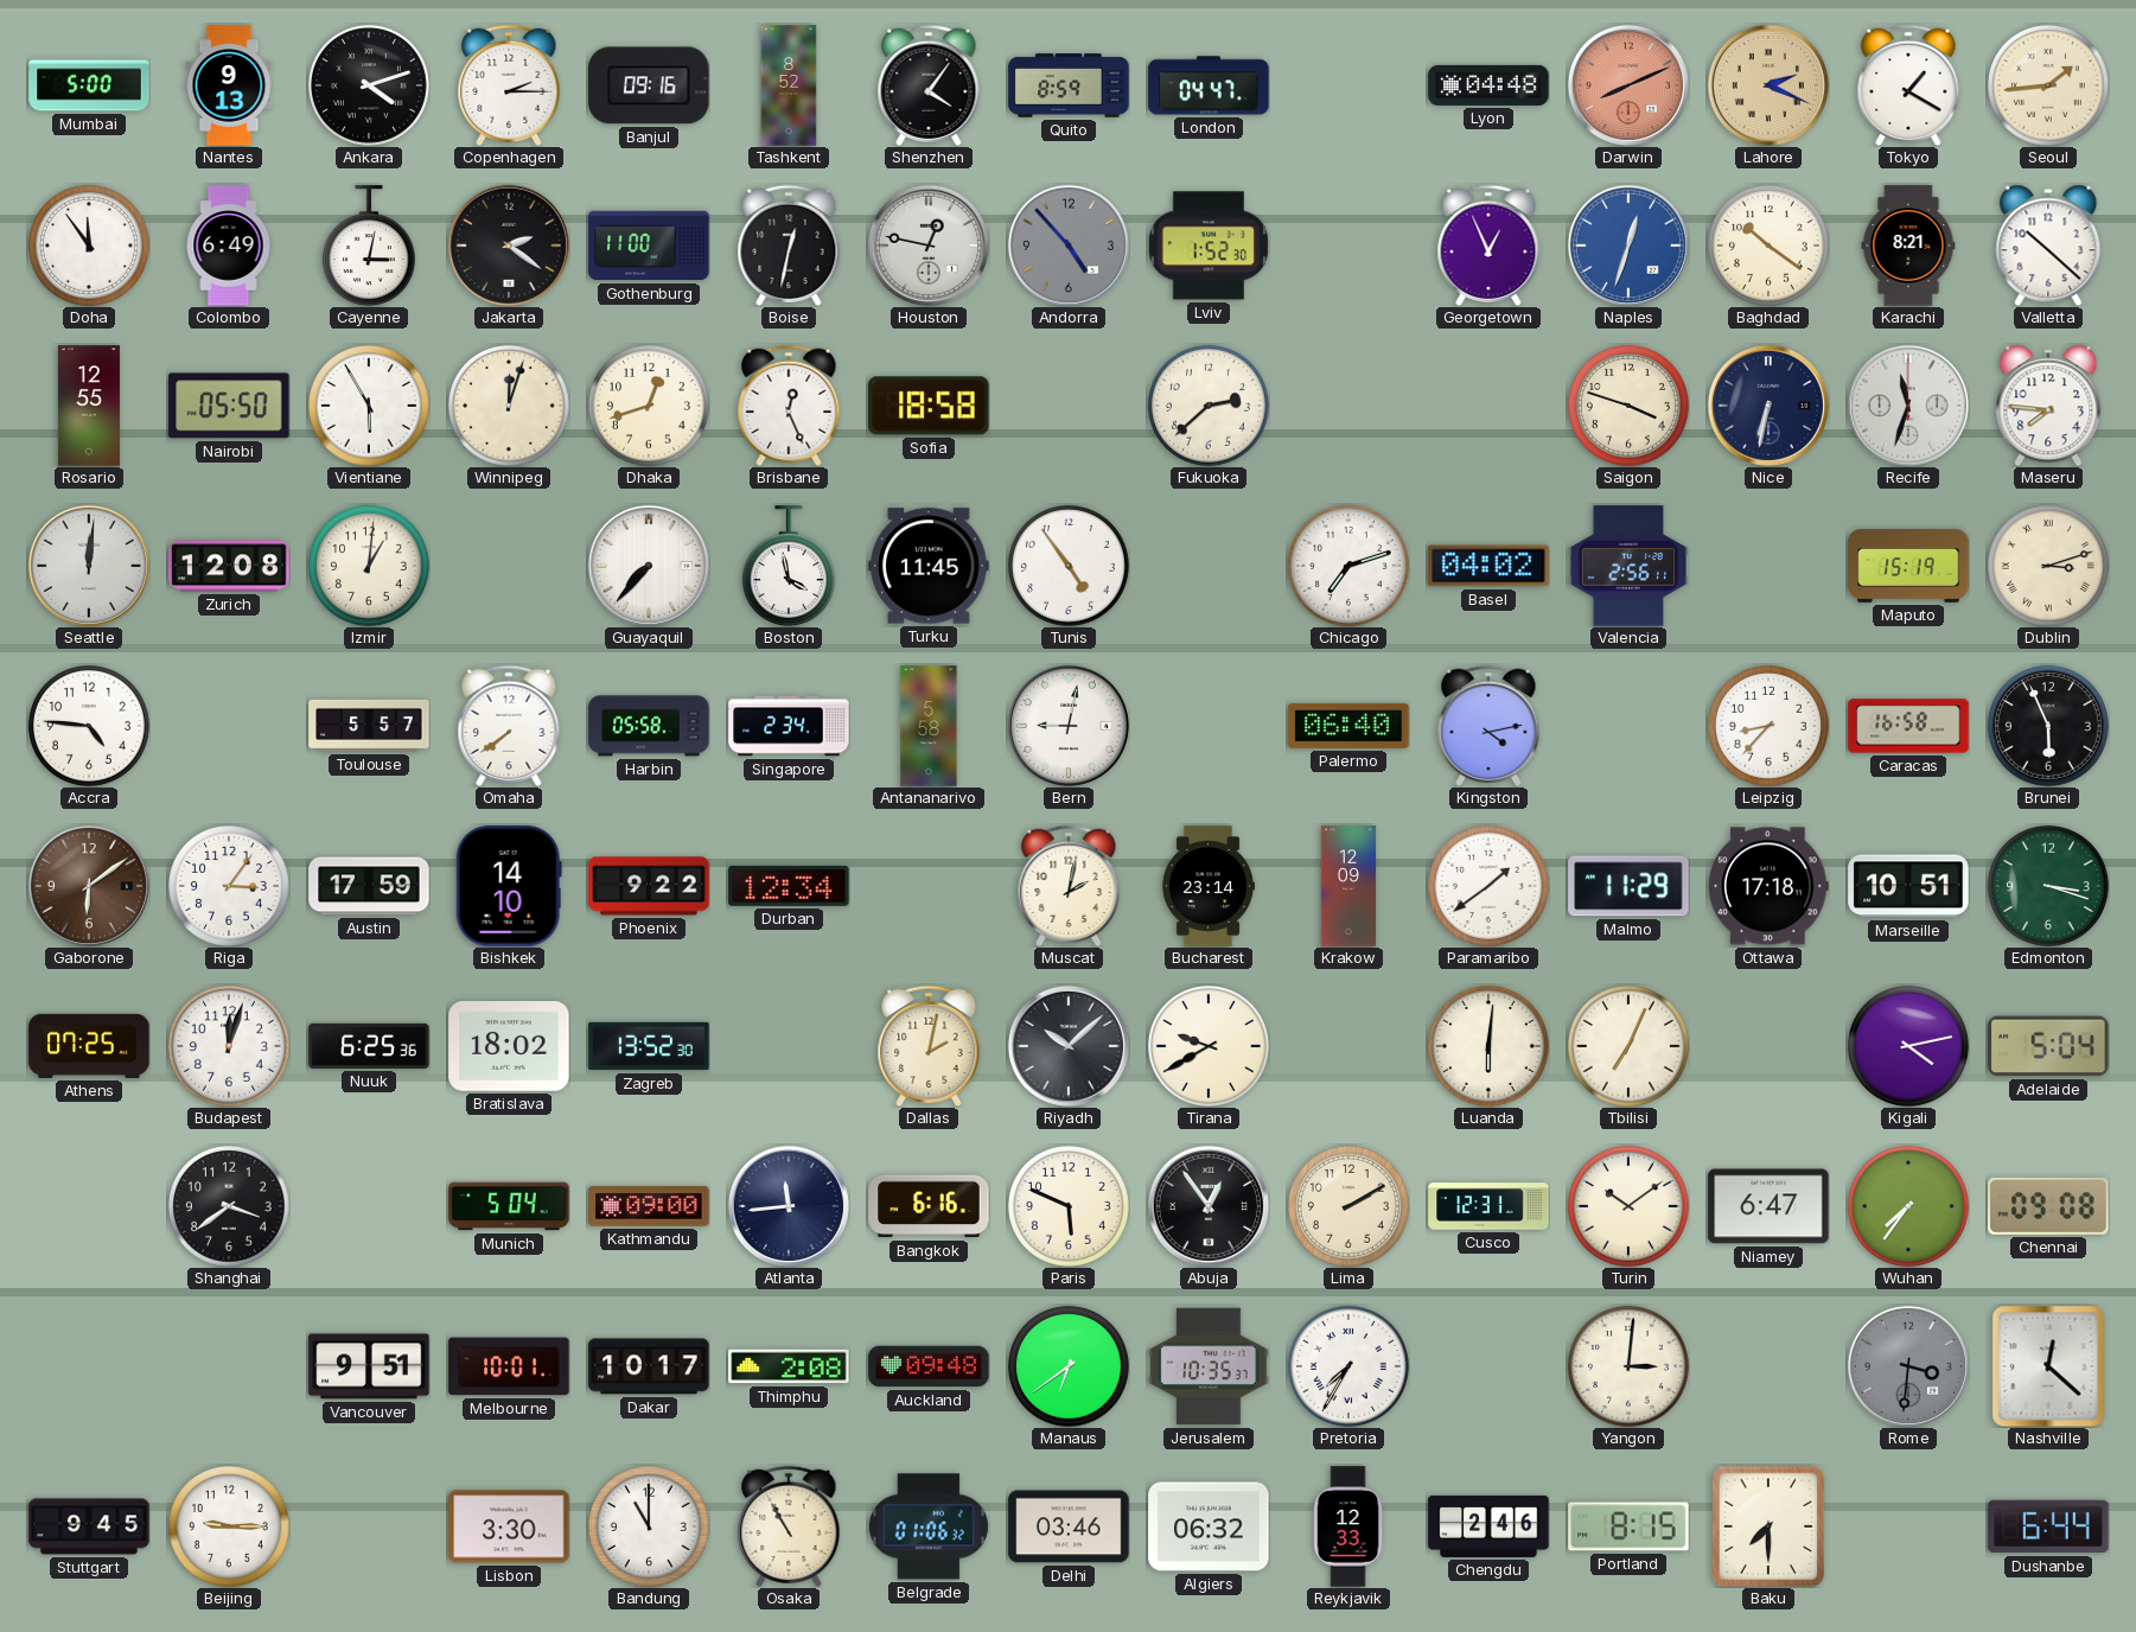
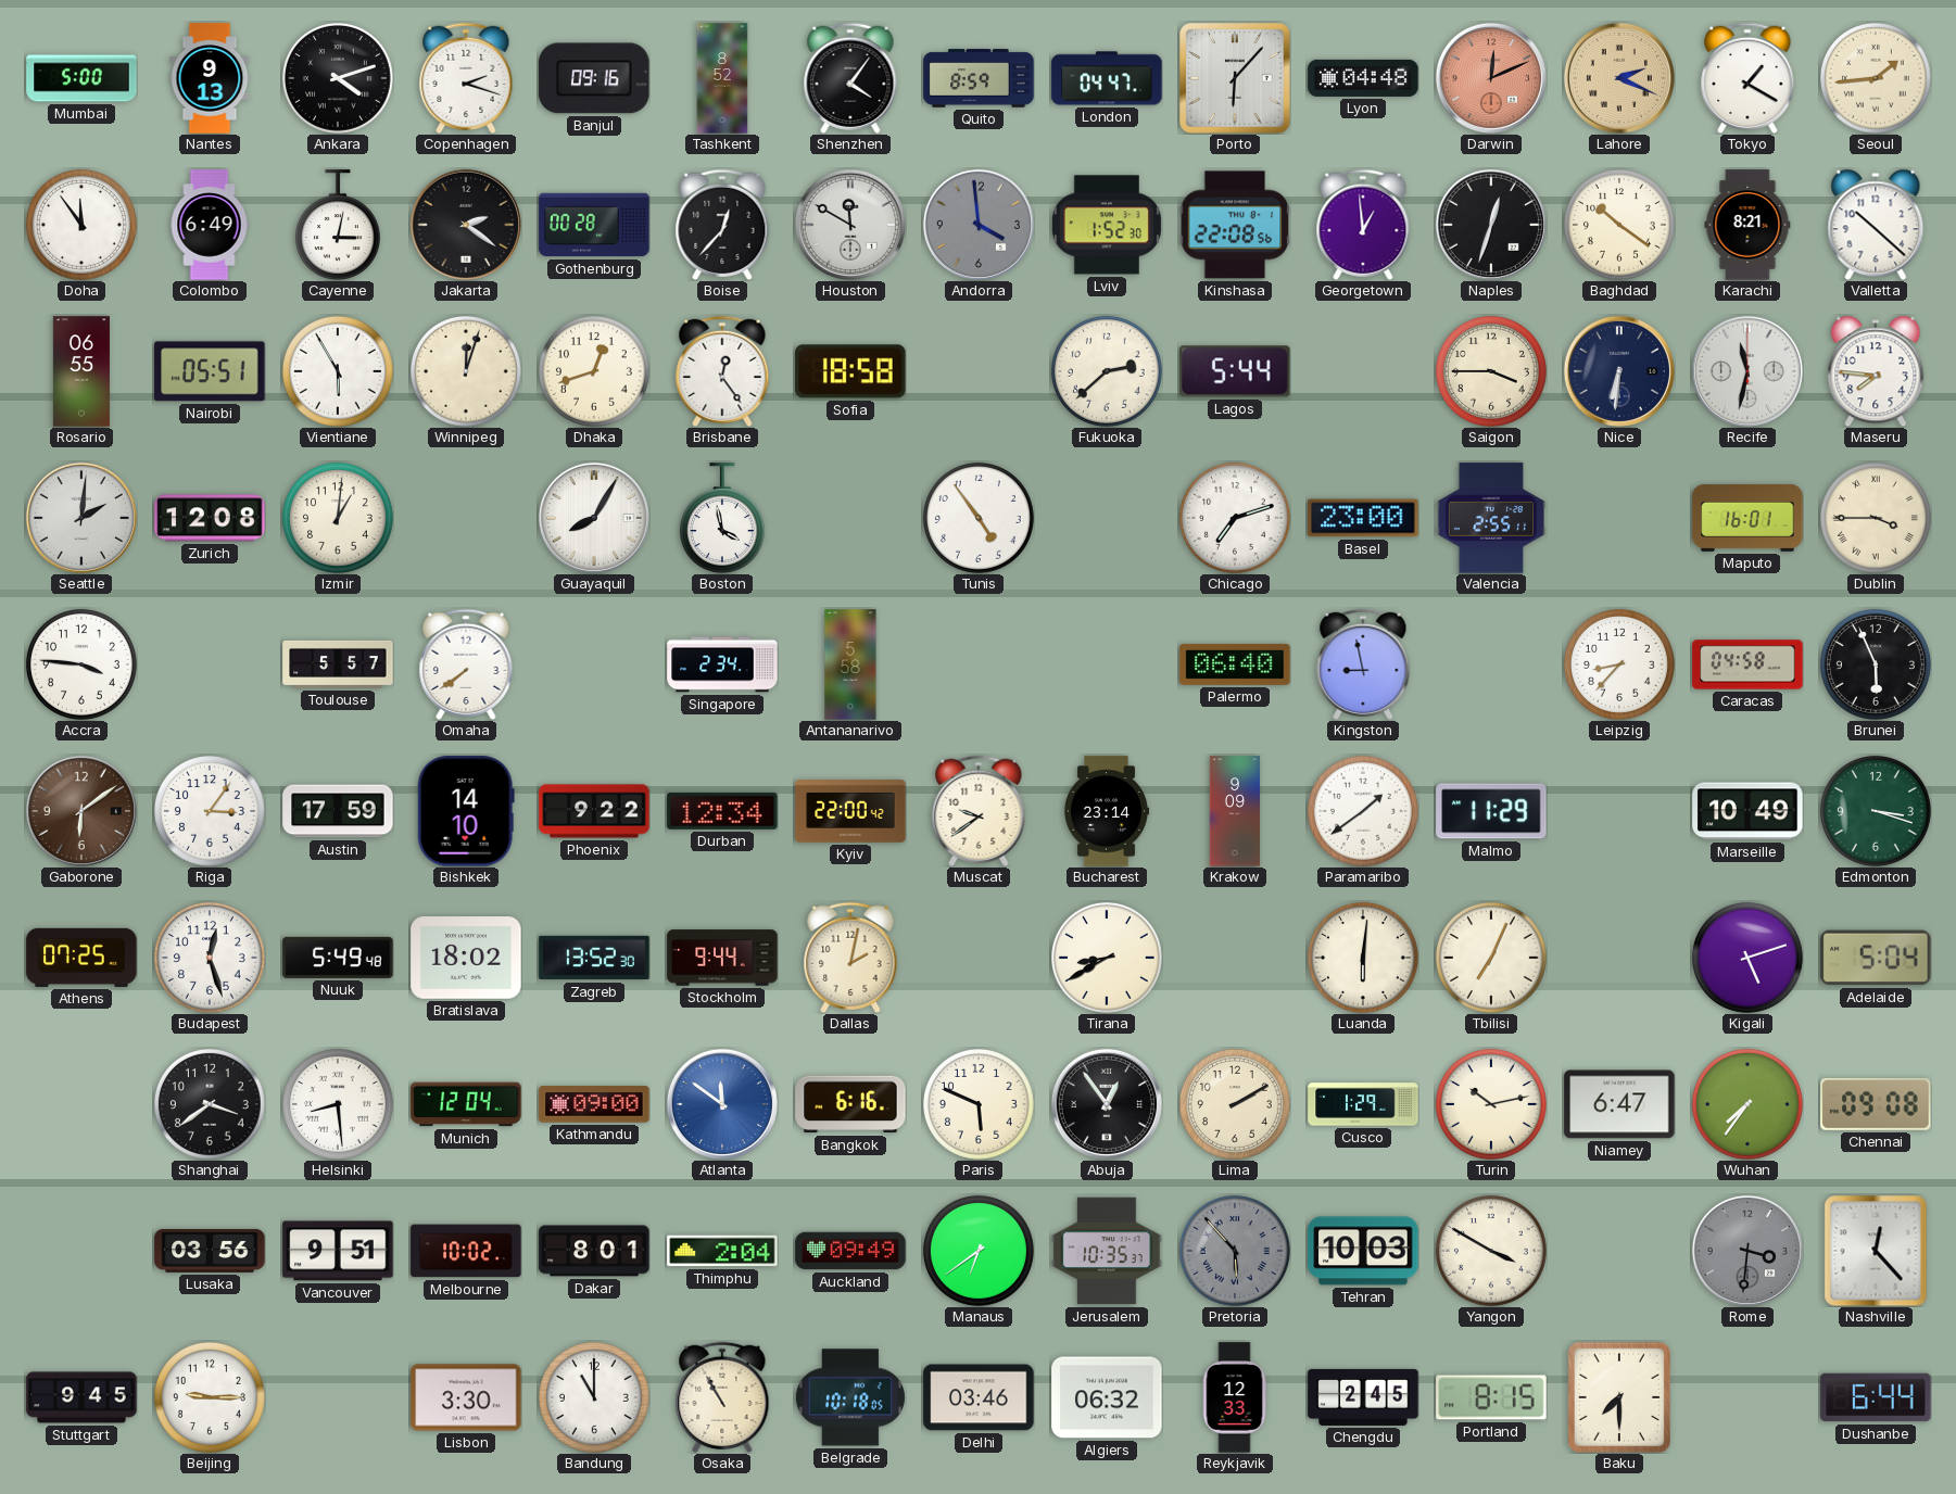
Copenhagen: 2:15 -> 2:18
Porto: none -> 6:07
Darwin: 8:11 -> 12:11
Gothenburg: 11:00 -> 00:28
Boise: 12:32 -> 12:37
Houston: 12:47 -> 11:50
Andorra: 4:53 -> 3:59
Kinshasa: none -> 22:08
Georgetown: 12:56 -> 12:59
Naples dial: blue -> black
Rosario: 12:55 -> 06:55
Nairobi: 05:50 -> 05:51
Brisbane: 12:26 -> 12:24
Lagos: none -> 5:44
Saigon: 3:48 -> 3:45
Nice: 6:32 -> 6:31
Recife: 11:33 -> 11:32
Seattle: 12:01 -> 2:01
Guayaquil: 7:37 -> 8:05
Turku: 11:45 -> none
Basel: 04:02 -> 23:00
Valencia: 2:56 -> 2:55
Maputo: 15:19 -> 16:01
Dublin: 3:12 -> 3:45
Accra: 4:46 -> 3:46
Harbin: 05:58 -> none
Bern: 9:02 -> none
Kingston: 4:13 -> 8:58
Caracas: 16:58 -> 04:58
Kyiv: none -> 22:00
Muscat: 2:02 -> 9:39
Krakow: 12:09 -> 9:09
Ottawa: 17:18 -> none
Marseille: 10:51 -> 10:49
Budapest: 12:03 -> 12:27
Nuuk: 6:25 -> 5:49
Stockholm: none -> 9:44
Riyadh: 10:08 -> none
Tirana: 9:40 -> 8:40
Kigali: 4:13 -> 5:12
Helsinki: none -> 8:29
Munich: 5:04 -> 12:04
Atlanta: 11:44 -> 11:51
Atlanta dial: navy -> blue
Cusco: 12:31 -> 1:29
Turin: 10:09 -> 10:13
Lusaka: none -> 03:56
Melbourne: 10:01 -> 10:02
Dakar: 10:17 -> 8:01
Thimphu: 2:08 -> 2:04
Auckland: 09:48 -> 09:49
Pretoria: 7:35 -> 5:53
Pretoria dial: white -> grey
Tehran: none -> 10:03
Yangon: 3:01 -> 3:50
Nashville: 12:22 -> 12:23
Belgrade: 01:06 -> 10:18
Chengdu: 2:46 -> 2:45
